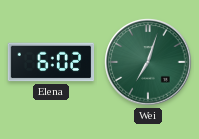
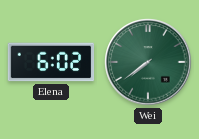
Wei: 7:03 -> 7:39
